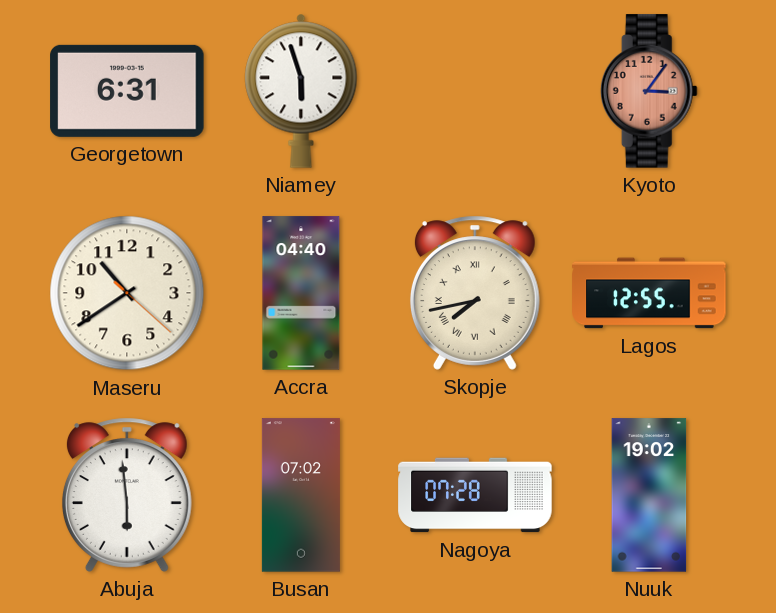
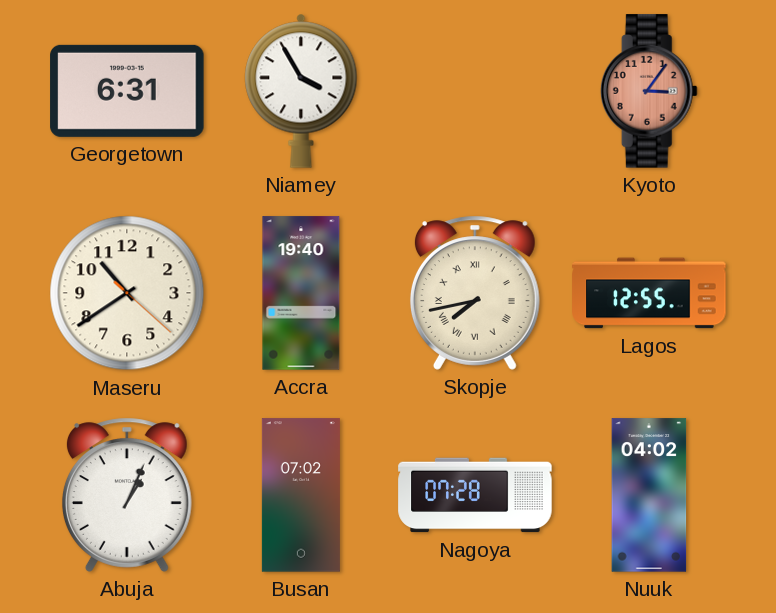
Niamey: 5:57 -> 3:55
Accra: 04:40 -> 19:40
Abuja: 5:59 -> 1:04
Nuuk: 19:02 -> 04:02
